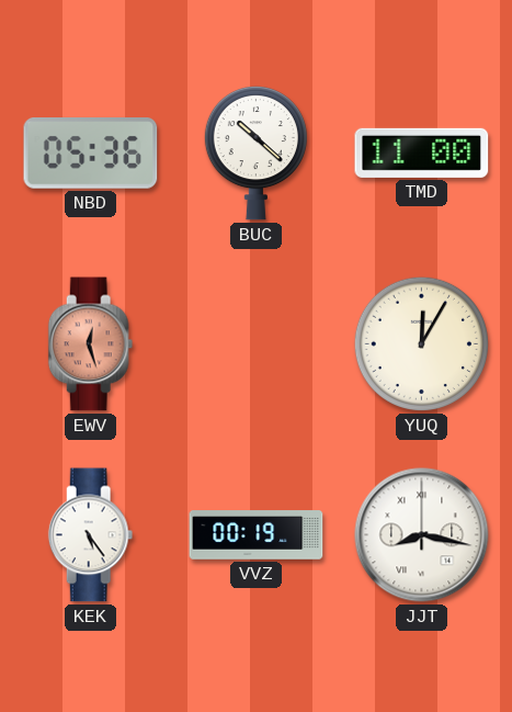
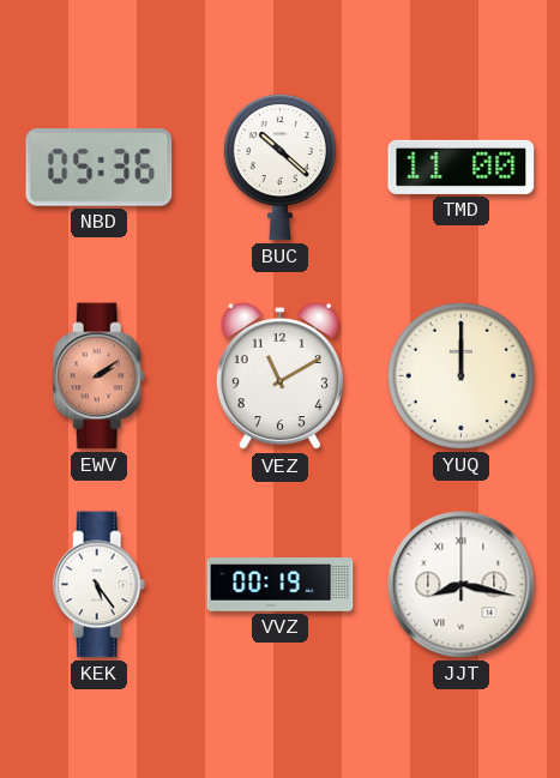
EWV: 12:27 -> 2:09
VEZ: none -> 11:10
YUQ: 12:05 -> 12:00
